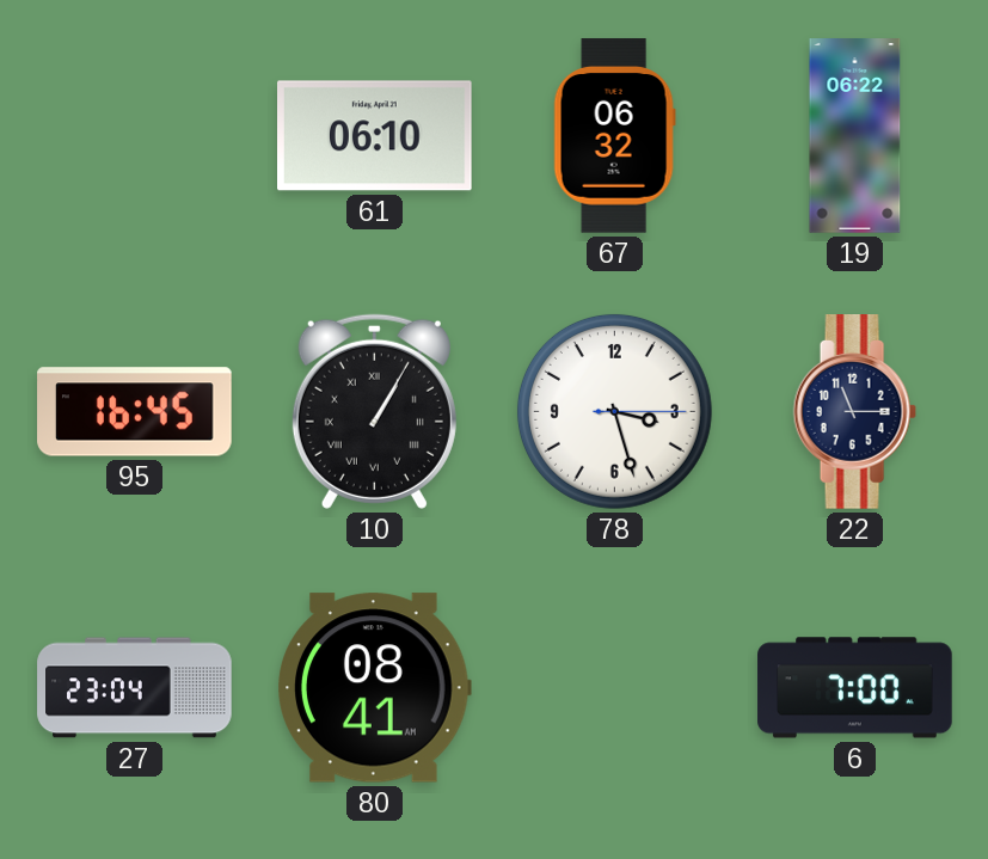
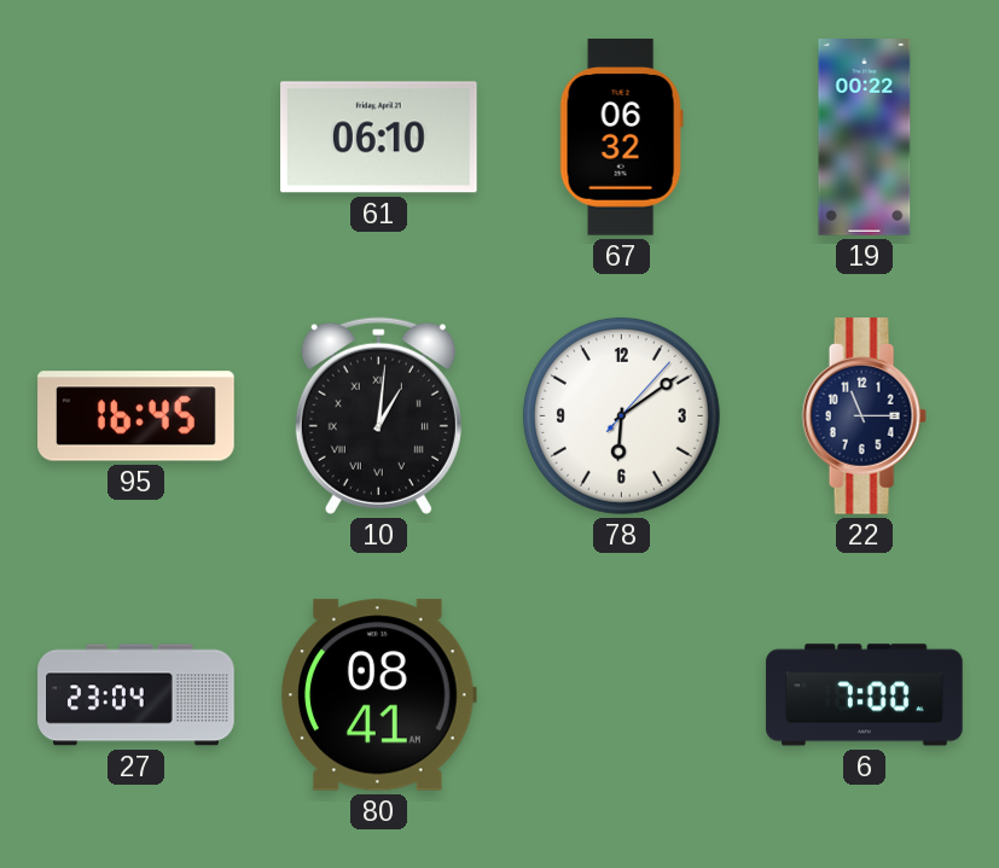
19: 06:22 -> 00:22
10: 1:05 -> 1:01
78: 3:27 -> 6:09
